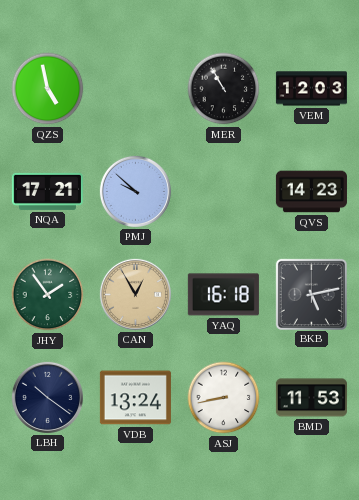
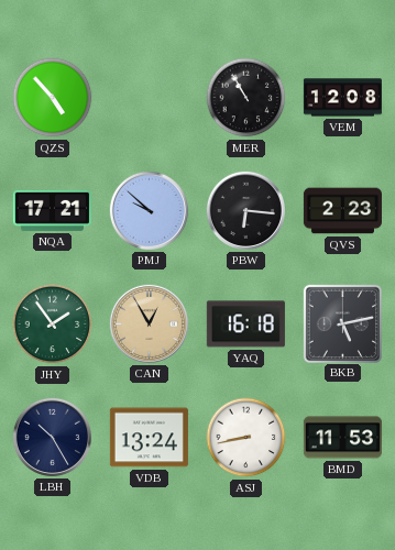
QZS: 4:58 -> 4:53
VEM: 12:03 -> 12:08
PBW: none -> 6:16
QVS: 14:23 -> 2:23
LBH: 10:21 -> 10:25
